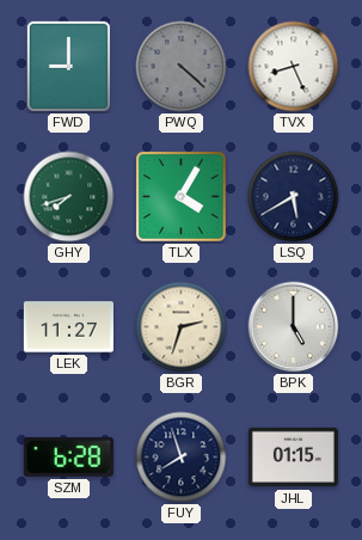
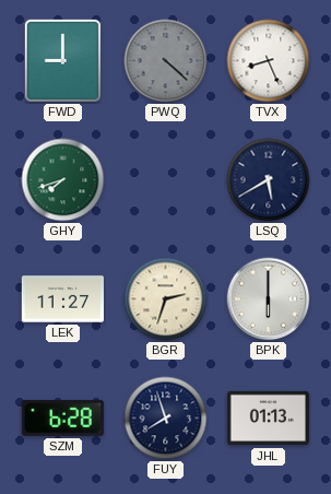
TLX: 4:05 -> none
BPK: 5:00 -> 6:00
JHL: 01:15 -> 01:13
